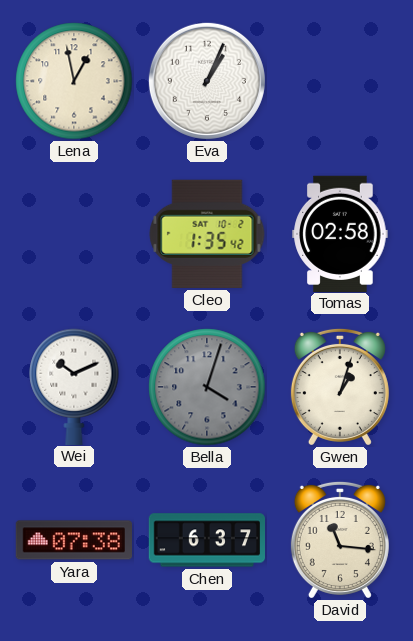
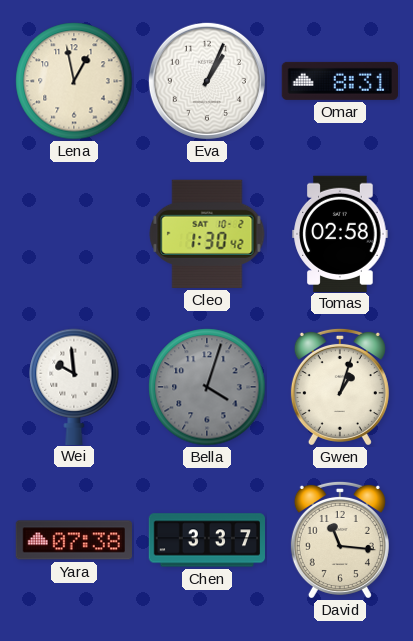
Omar: none -> 8:31
Cleo: 1:35 -> 1:30
Wei: 10:11 -> 9:59
Chen: 6:37 -> 3:37
